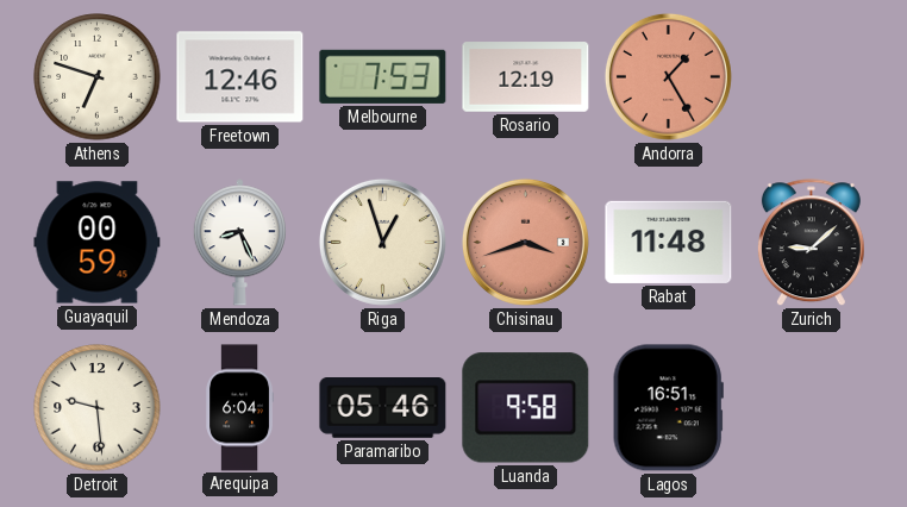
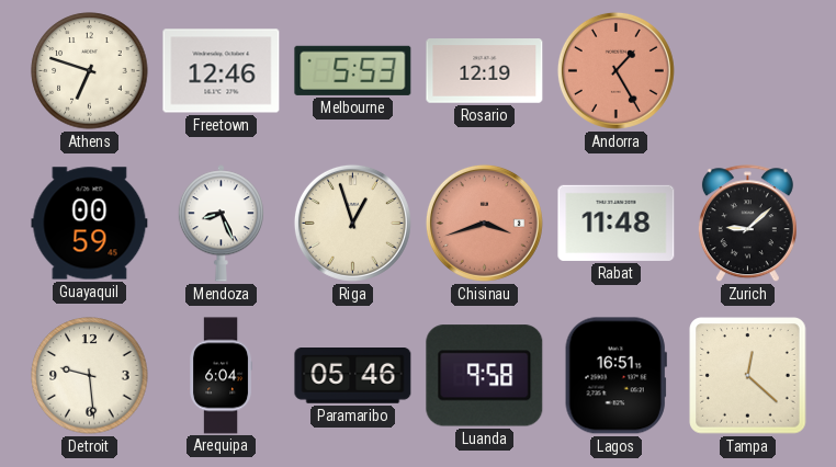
Melbourne: 7:53 -> 5:53
Tampa: none -> 12:22
